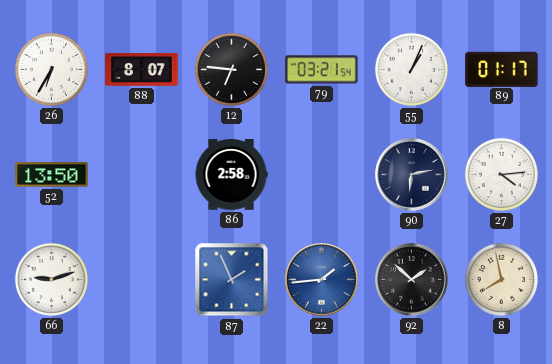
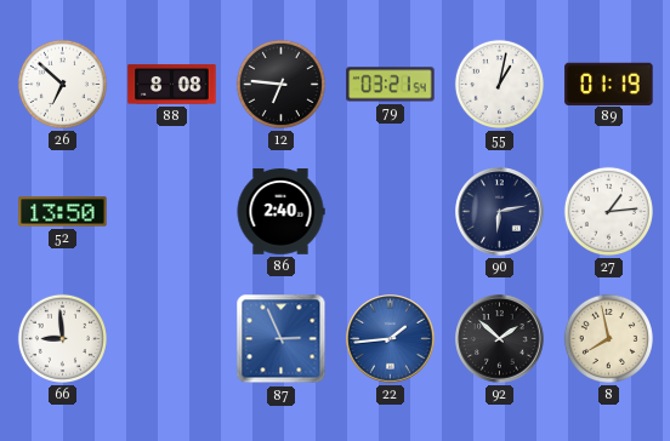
26: 6:35 -> 6:52
88: 8:07 -> 8:08
55: 1:04 -> 1:02
89: 01:17 -> 01:19
86: 2:58 -> 2:40
27: 4:14 -> 1:14
66: 9:12 -> 8:59
87: 1:56 -> 2:56
